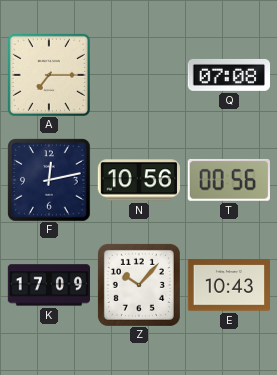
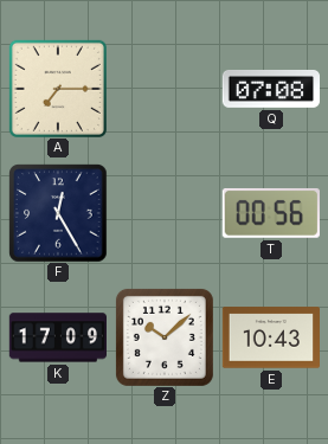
F: 12:13 -> 12:25
N: 10:56 -> none
Z: 10:07 -> 10:08
